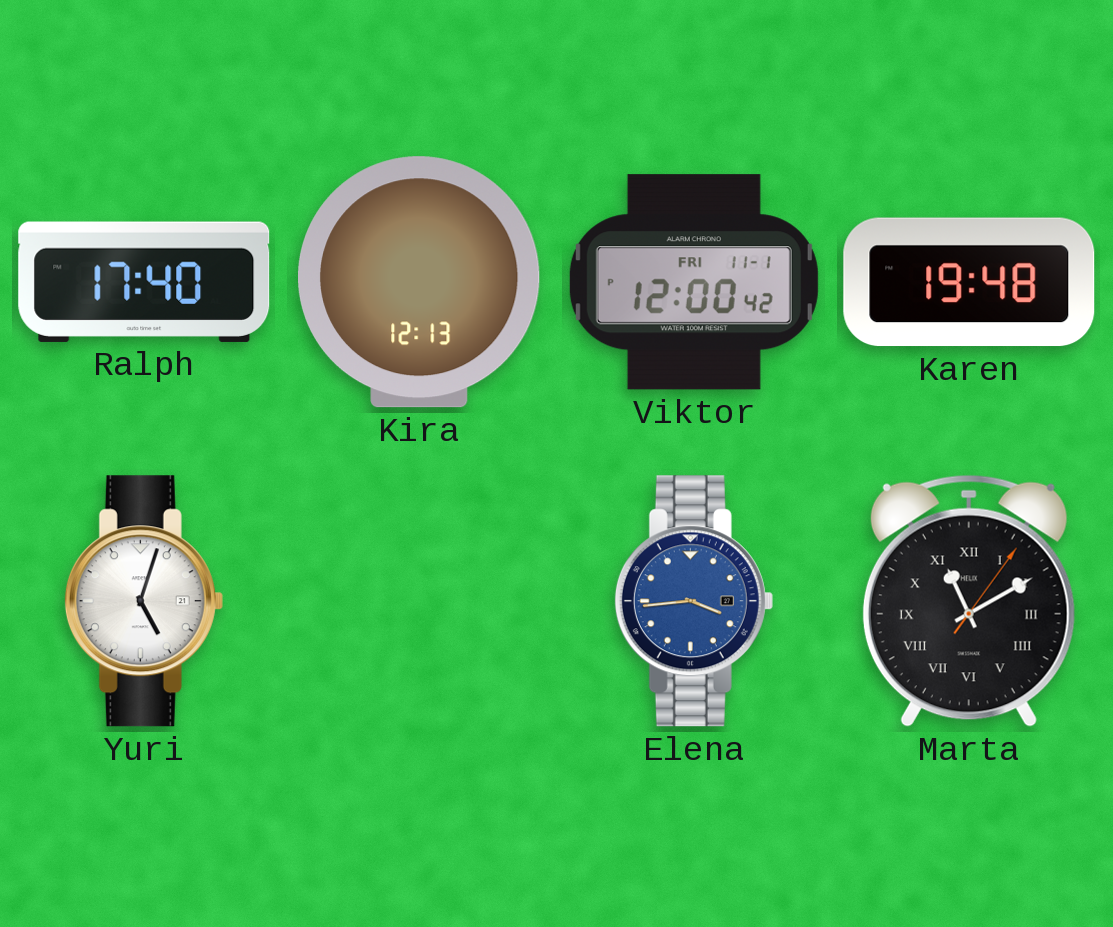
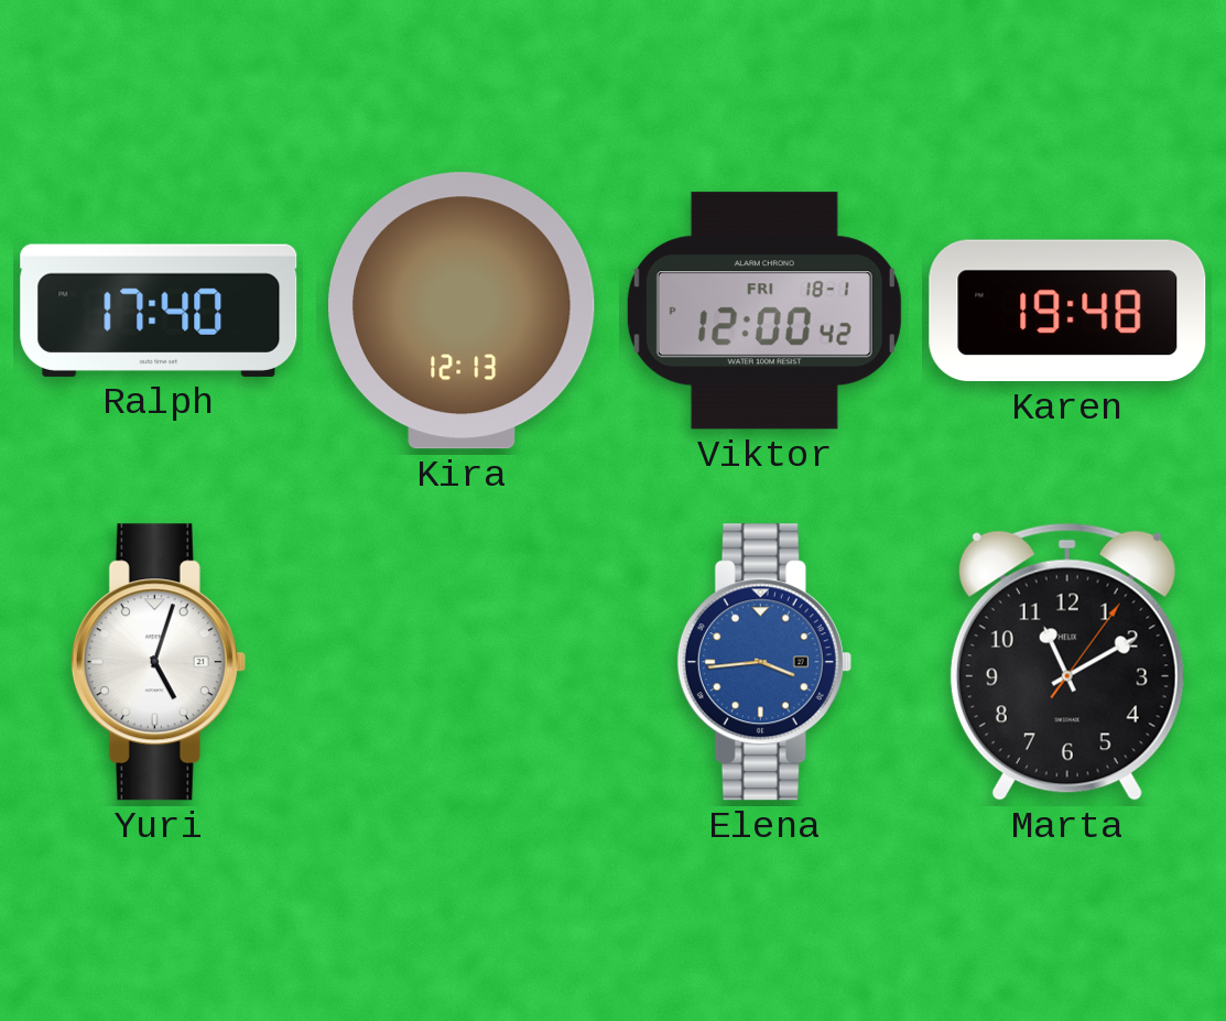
Viktor date: FRI 11-1 -> FRI 18-1
Marta numerals: Roman -> Arabic
